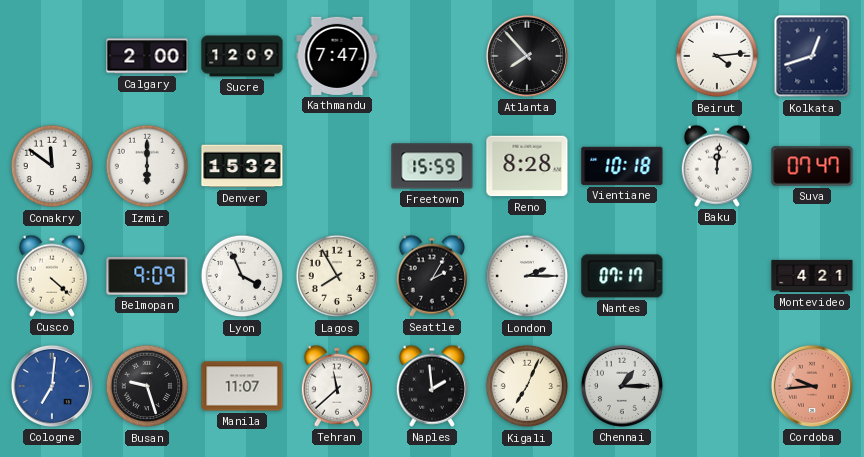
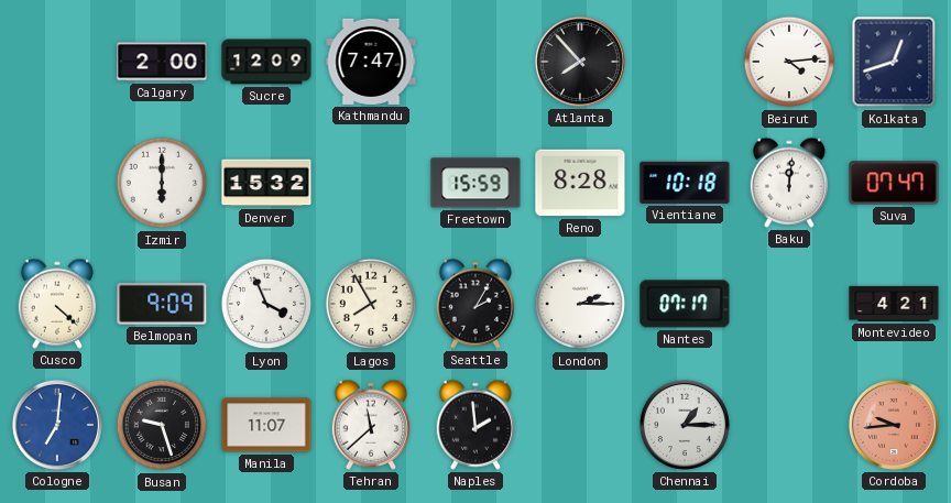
Conakry: 11:51 -> none
Kigali: 7:04 -> none
